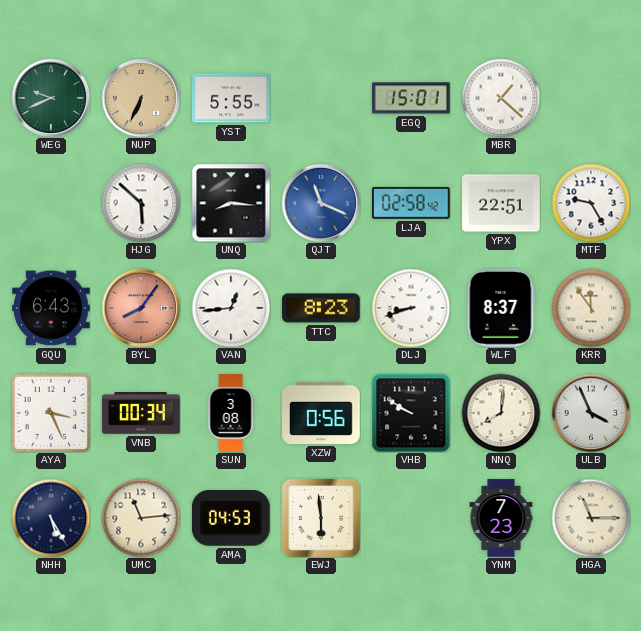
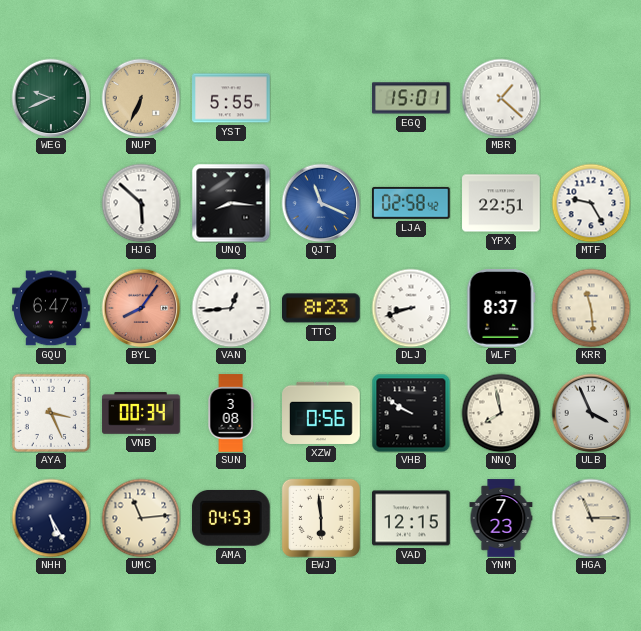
GQU: 6:43 -> 6:47
KRR: 11:54 -> 11:29
NNQ: 8:01 -> 7:58
VAD: none -> 12:15
